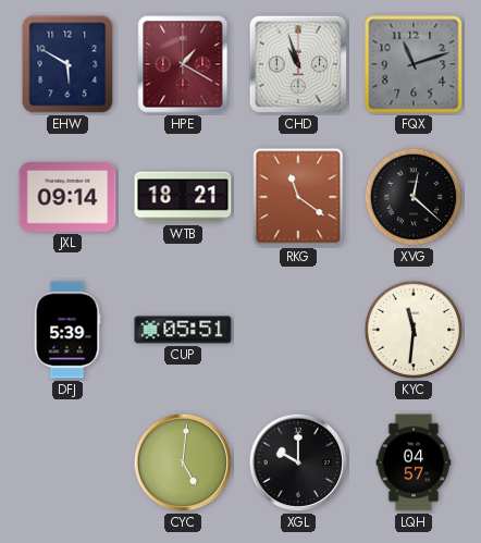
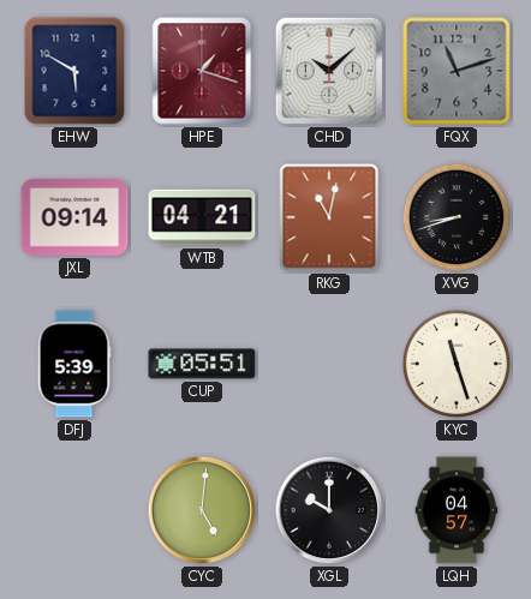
HPE: 1:20 -> 1:18
CHD: 10:57 -> 10:08
WTB: 18:21 -> 04:21
RKG: 11:21 -> 11:02
XVG: 12:22 -> 8:42
KYC: 11:31 -> 11:27
